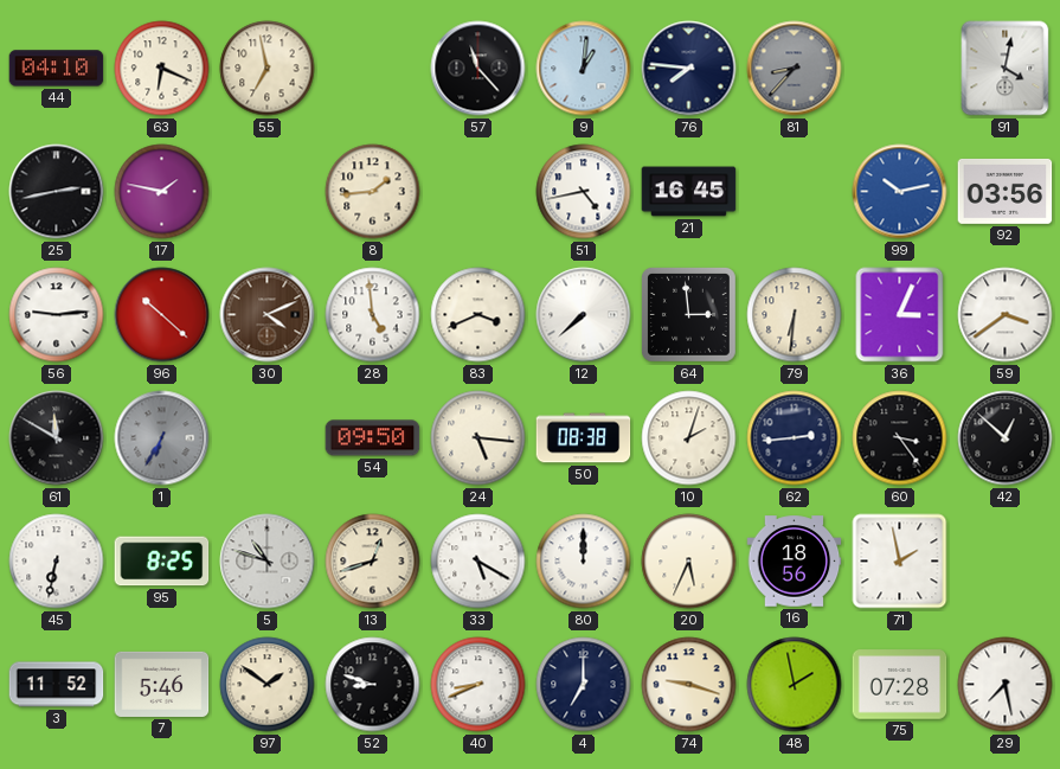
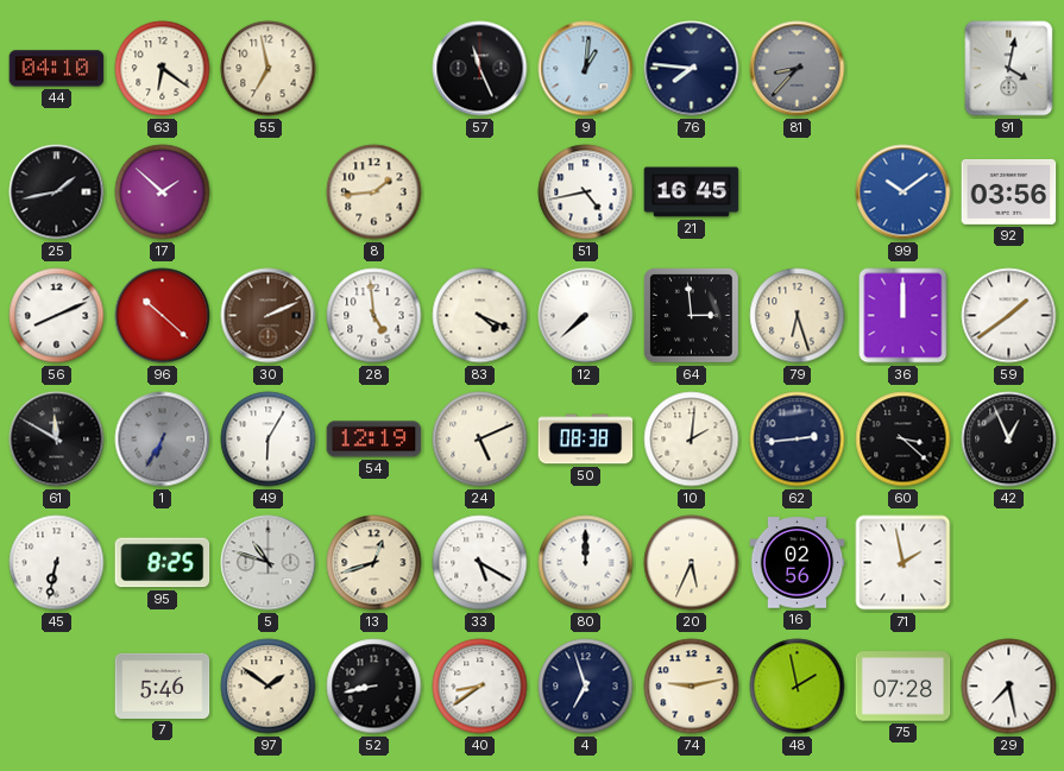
63: 6:19 -> 6:21
57: 11:23 -> 11:26
25: 2:43 -> 1:43
17: 1:47 -> 1:52
99: 10:13 -> 10:09
56: 9:14 -> 8:11
30: 4:11 -> 2:11
83: 3:41 -> 4:19
79: 6:31 -> 6:27
36: 3:04 -> 12:00
59: 3:39 -> 1:39
49: none -> 6:05
54: 09:50 -> 12:19
24: 5:16 -> 5:11
10: 2:03 -> 2:01
60: 3:24 -> 3:22
42: 12:52 -> 12:56
16: 18:56 -> 02:56
3: 11:52 -> none
52: 8:48 -> 8:43
40: 8:41 -> 8:39
4: 7:00 -> 6:57
74: 9:18 -> 9:13
